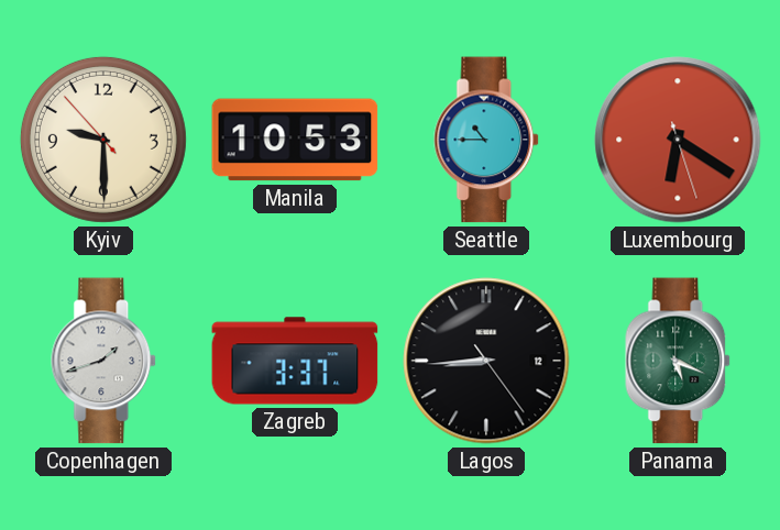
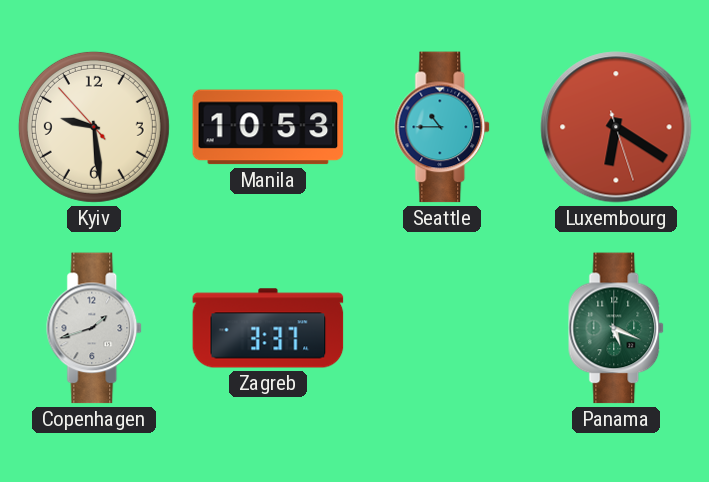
Kyiv: 9:29 -> 9:28
Lagos: 8:44 -> none
